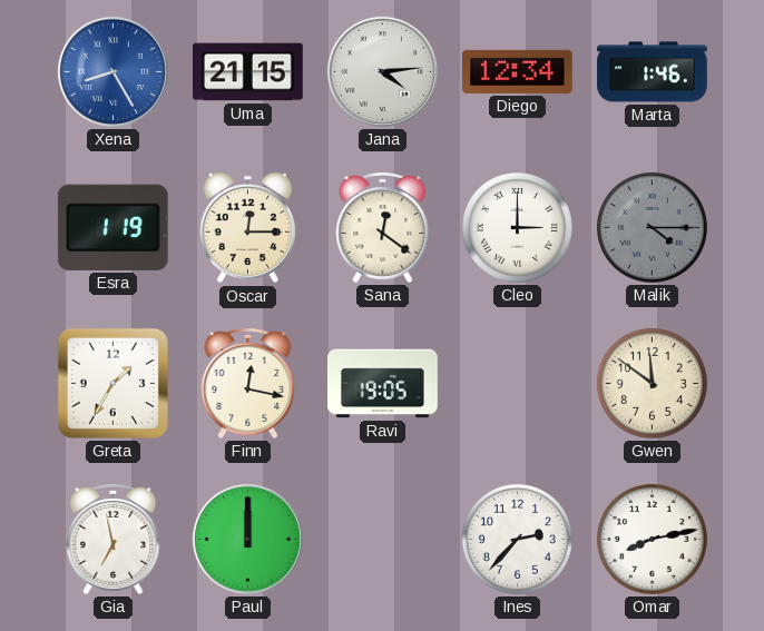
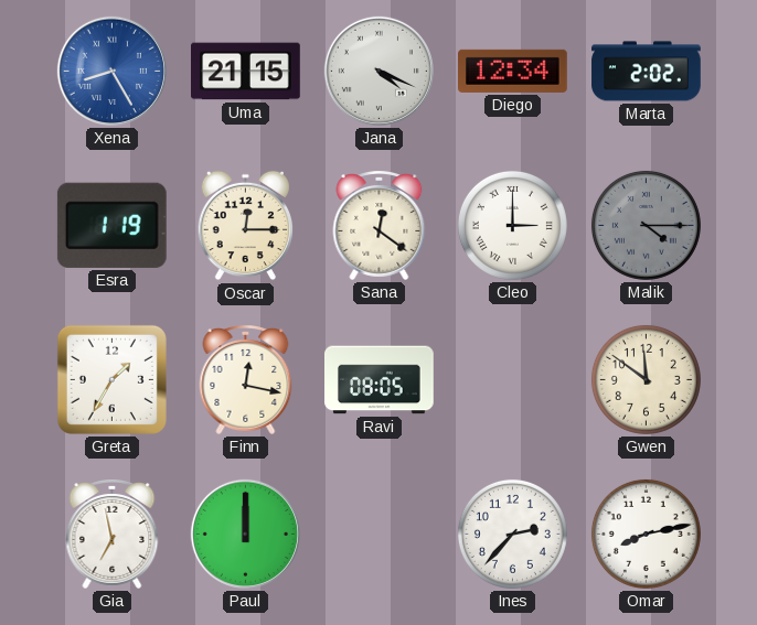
Jana: 4:14 -> 4:19
Marta: 1:46 -> 2:02
Ravi: 19:05 -> 08:05
